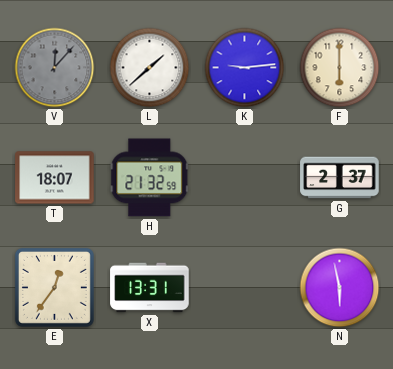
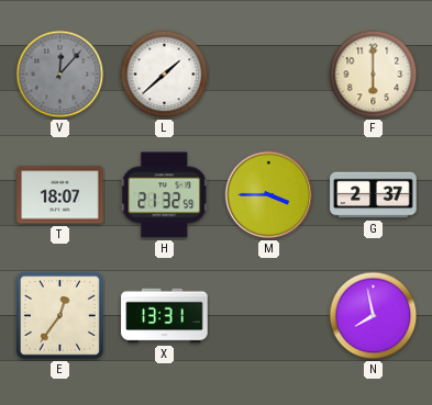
K: 9:14 -> none
M: none -> 3:45
N: 5:58 -> 7:58
